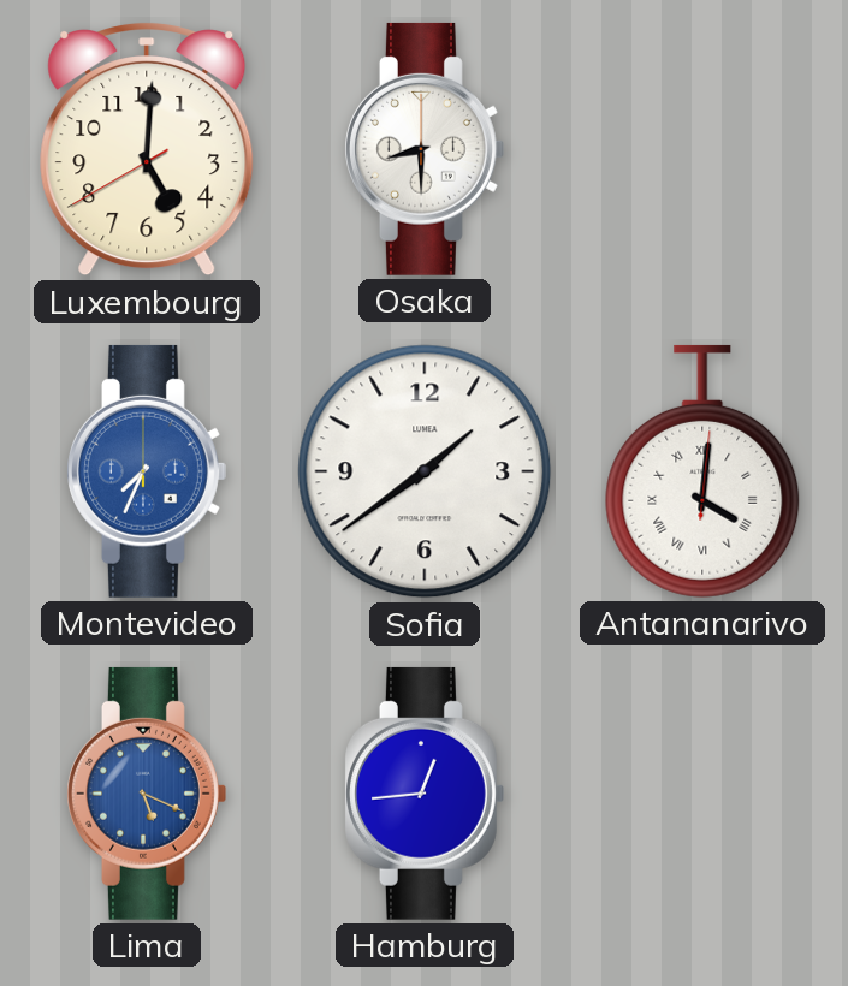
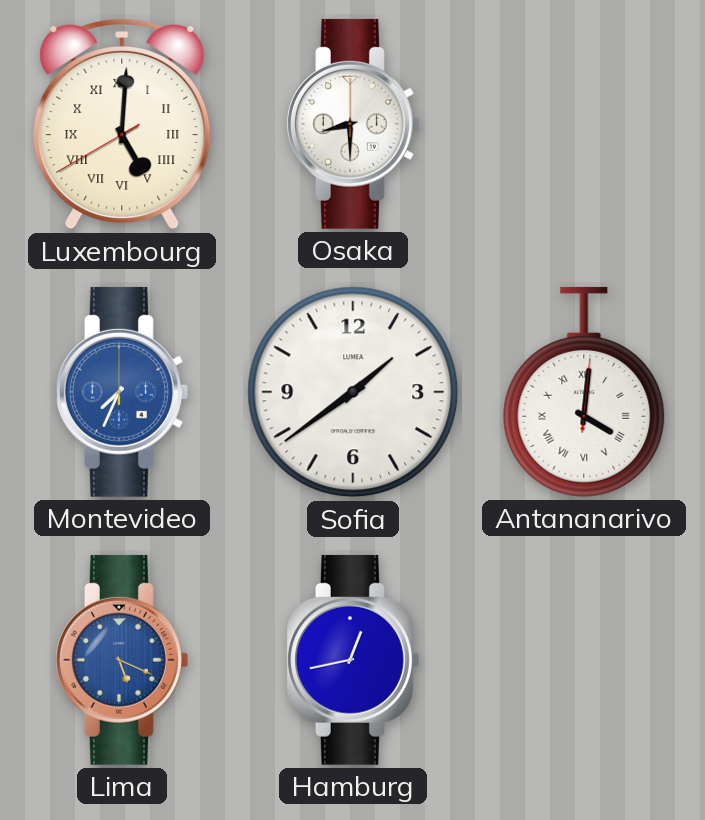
Luxembourg numerals: Arabic -> Roman
Hamburg: 12:44 -> 12:43
